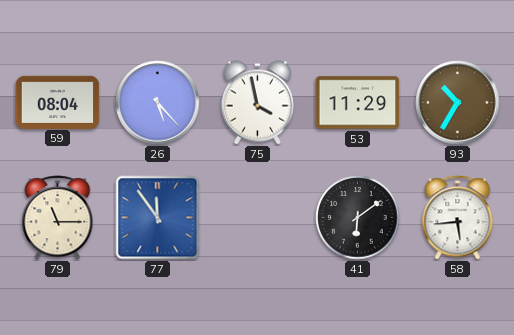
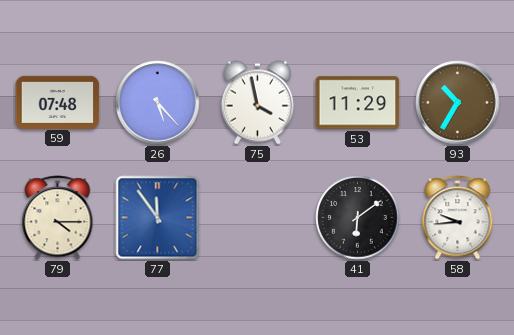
59: 08:04 -> 07:48
79: 11:15 -> 4:15
58: 5:44 -> 9:44
